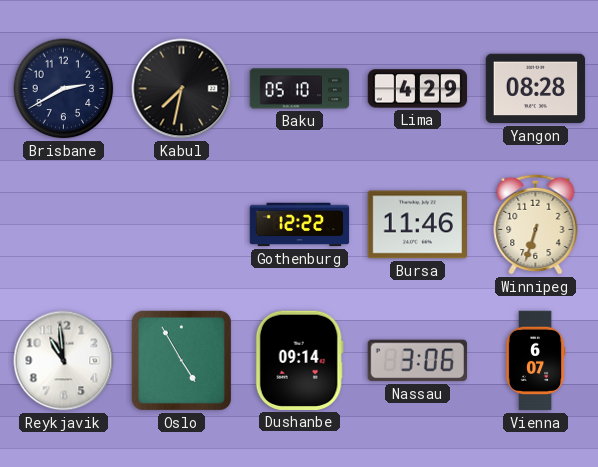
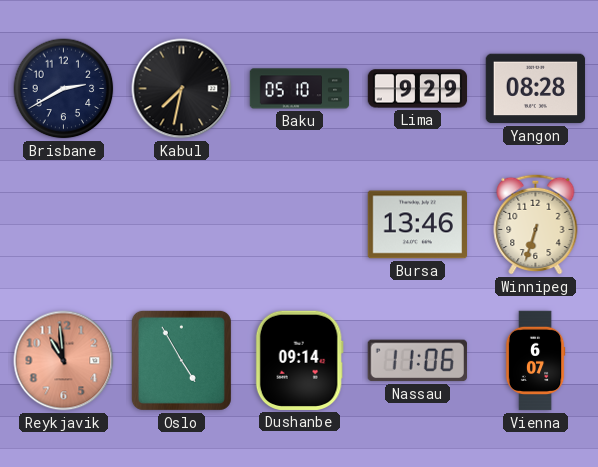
Lima: 4:29 -> 9:29
Gothenburg: 12:22 -> none
Bursa: 11:46 -> 13:46
Reykjavik dial: white -> salmon
Nassau: 3:06 -> 11:06
